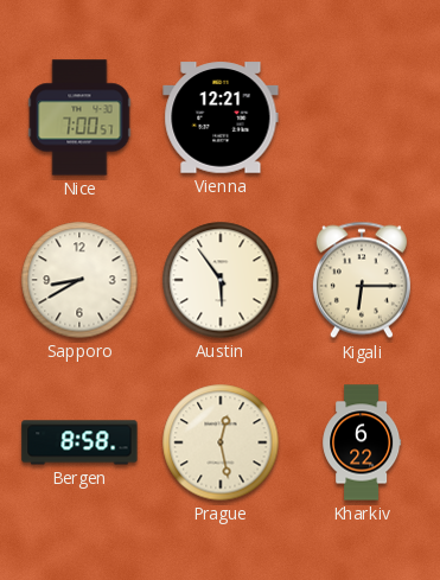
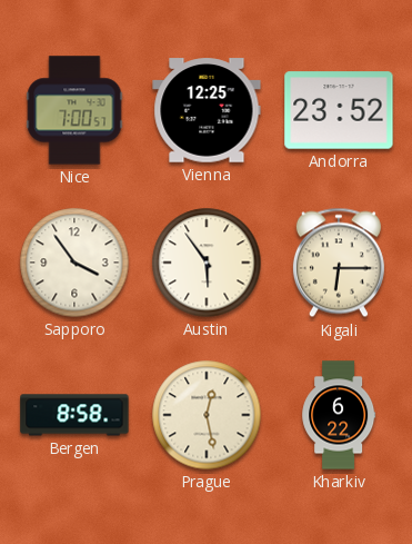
Vienna: 12:21 -> 12:25
Andorra: none -> 23:52
Sapporo: 8:40 -> 3:54
